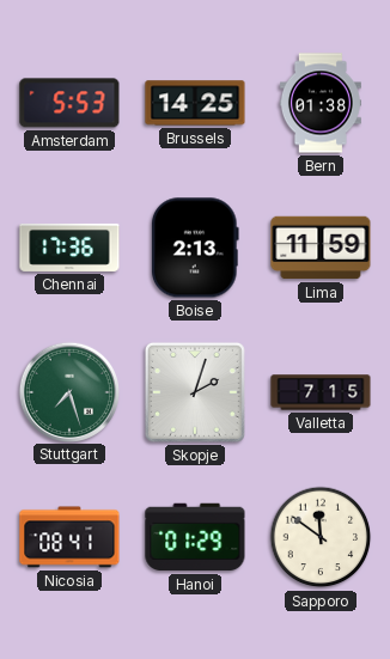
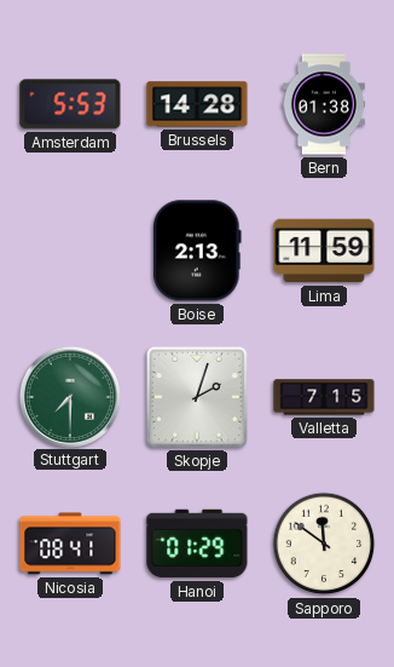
Brussels: 14:25 -> 14:28
Chennai: 17:36 -> none
Stuttgart: 7:27 -> 7:30
